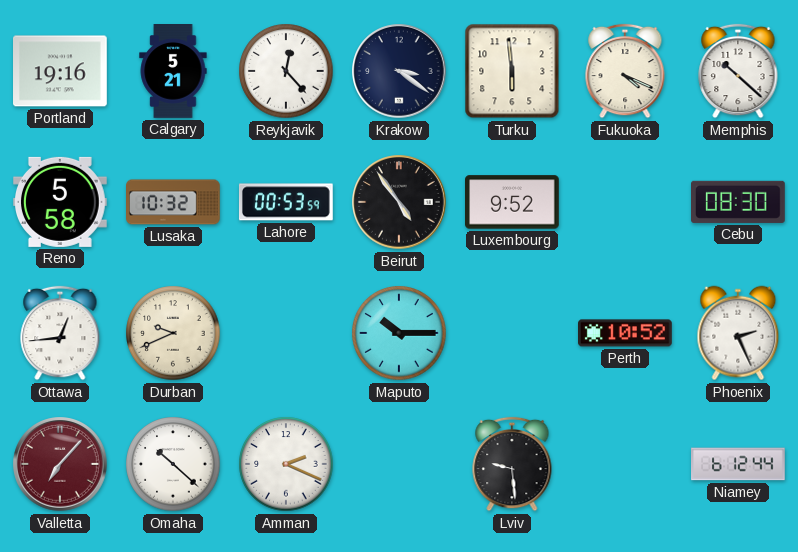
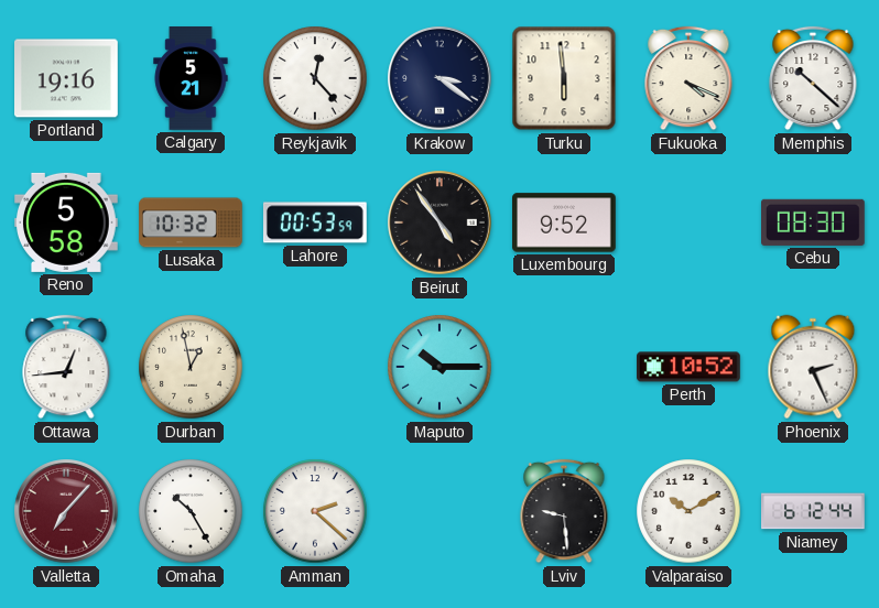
Durban: 9:41 -> 12:58
Omaha: 10:22 -> 10:25
Amman: 2:19 -> 2:22
Valparaiso: none -> 10:10
